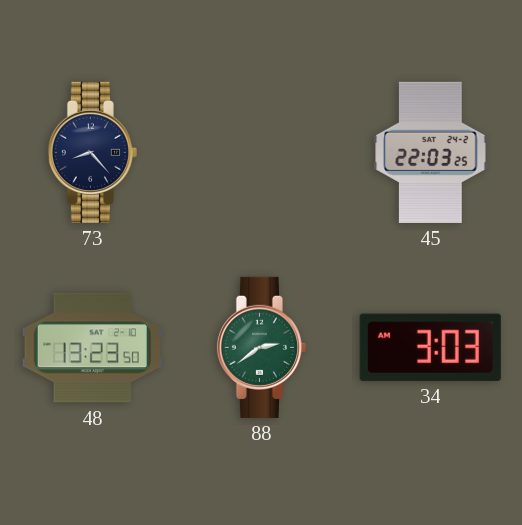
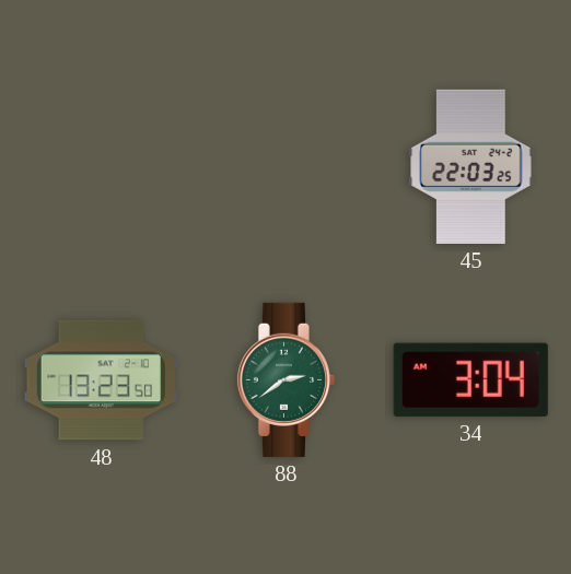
73: 8:23 -> none
34: 3:03 -> 3:04
